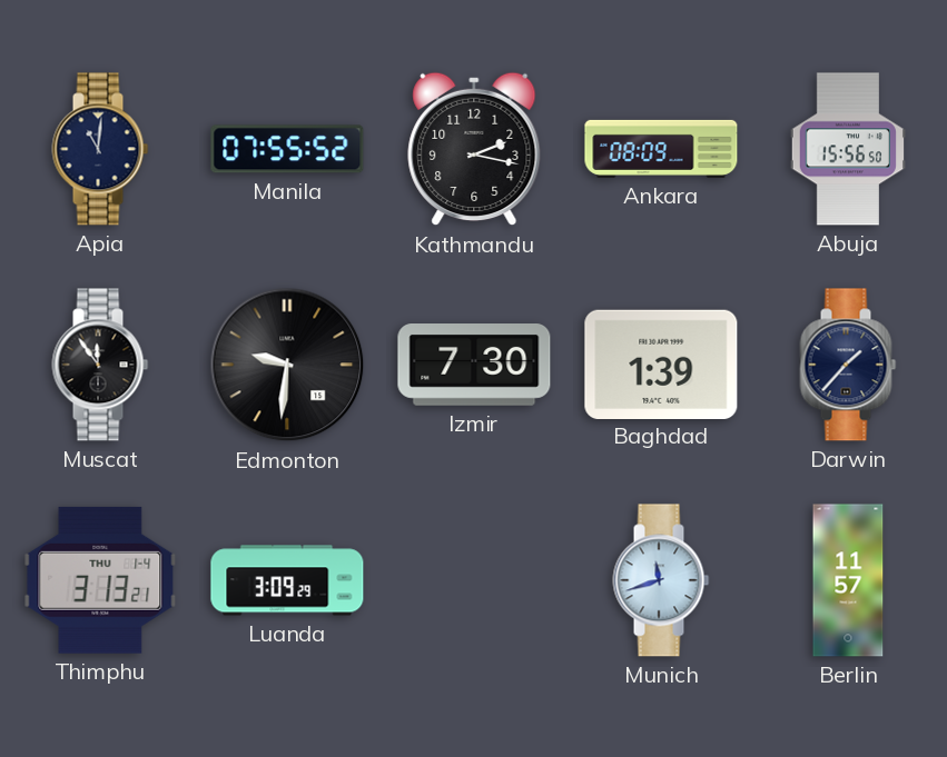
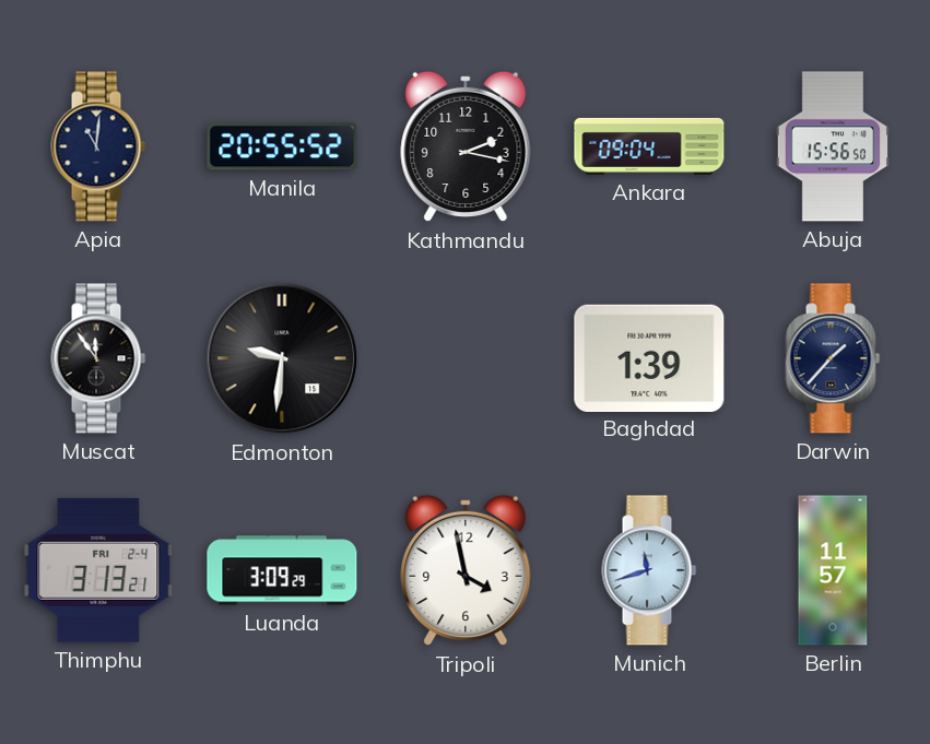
Manila: 07:55 -> 20:55
Ankara: 08:09 -> 09:04
Izmir: 7:30 -> none
Thimphu date: THU 1-4 -> FRI 2-4
Tripoli: none -> 3:58
